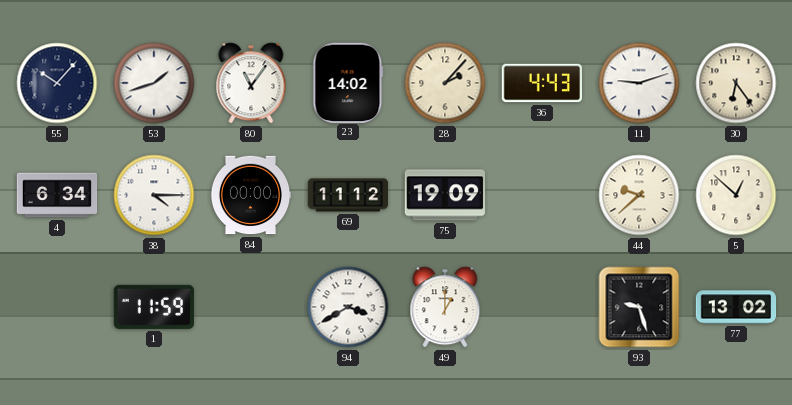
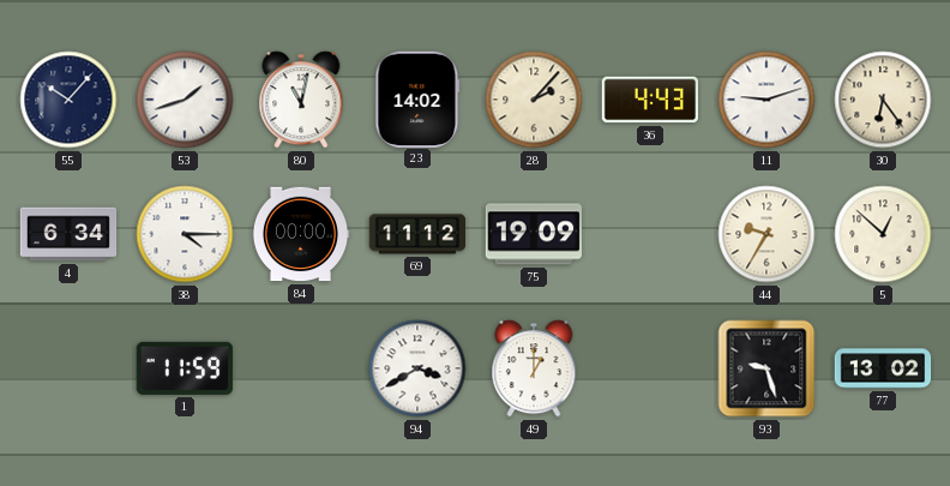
80: 11:06 -> 11:02
44: 9:38 -> 9:35
